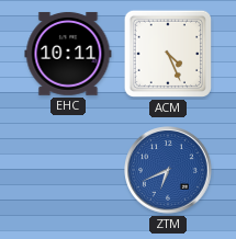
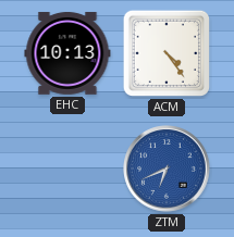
EHC: 10:11 -> 10:13
ACM: 4:26 -> 4:24
